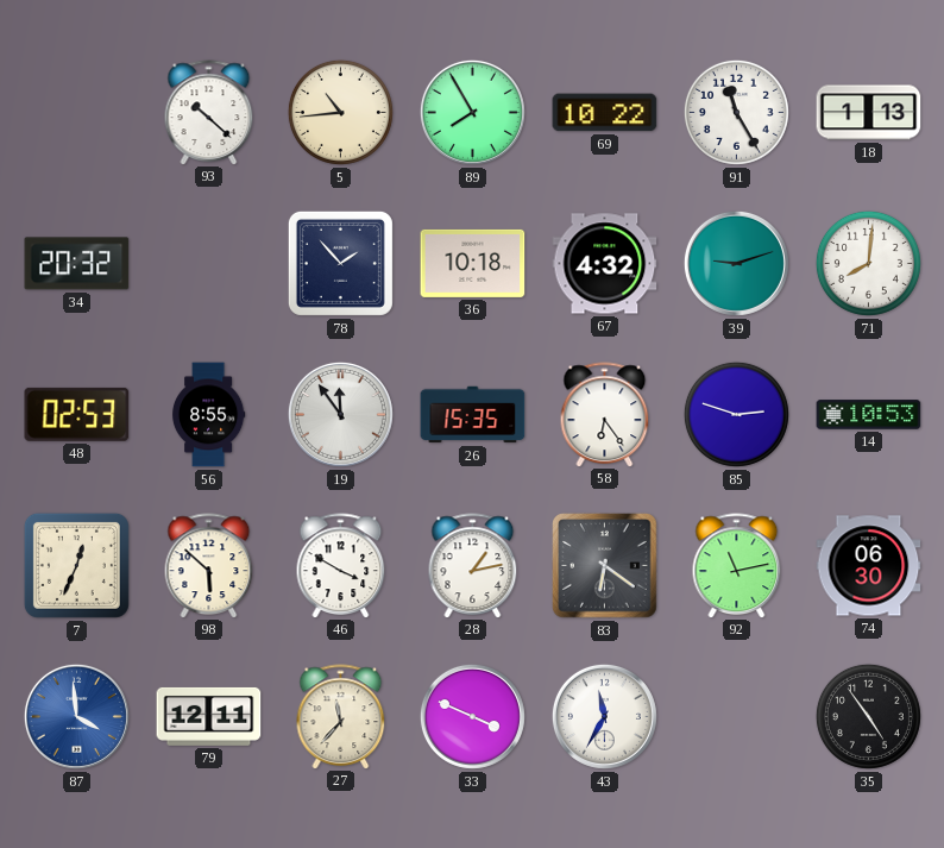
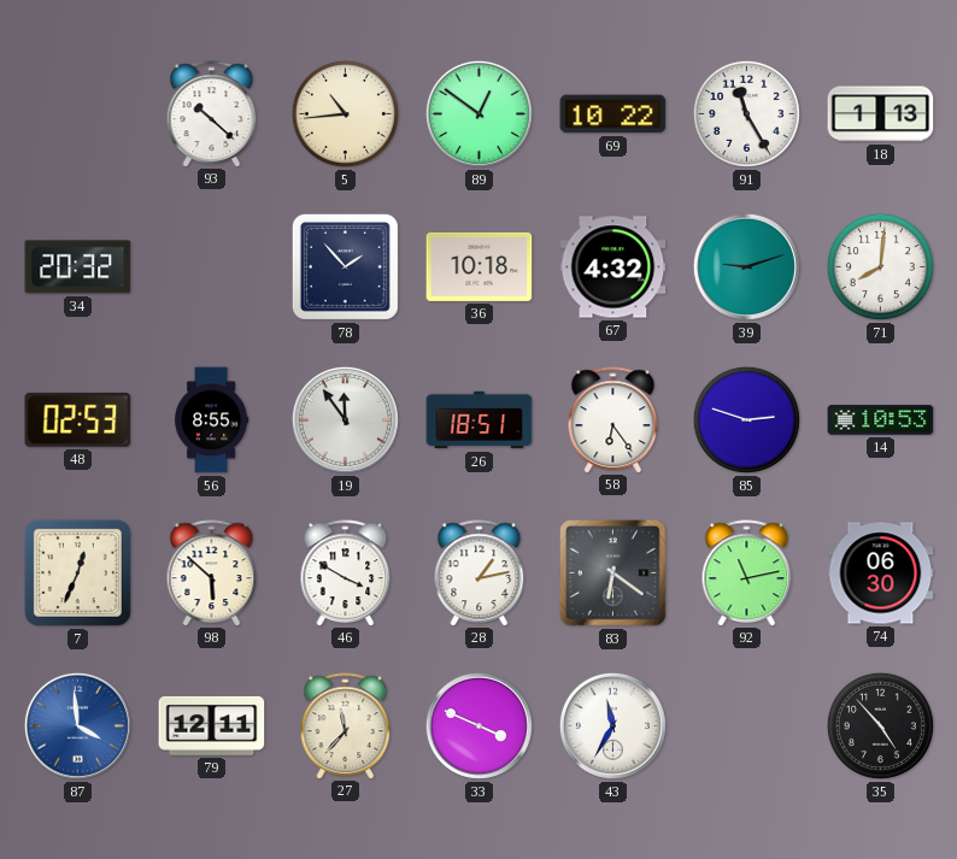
89: 7:55 -> 12:51
26: 15:35 -> 18:51
35: 4:54 -> 4:53
